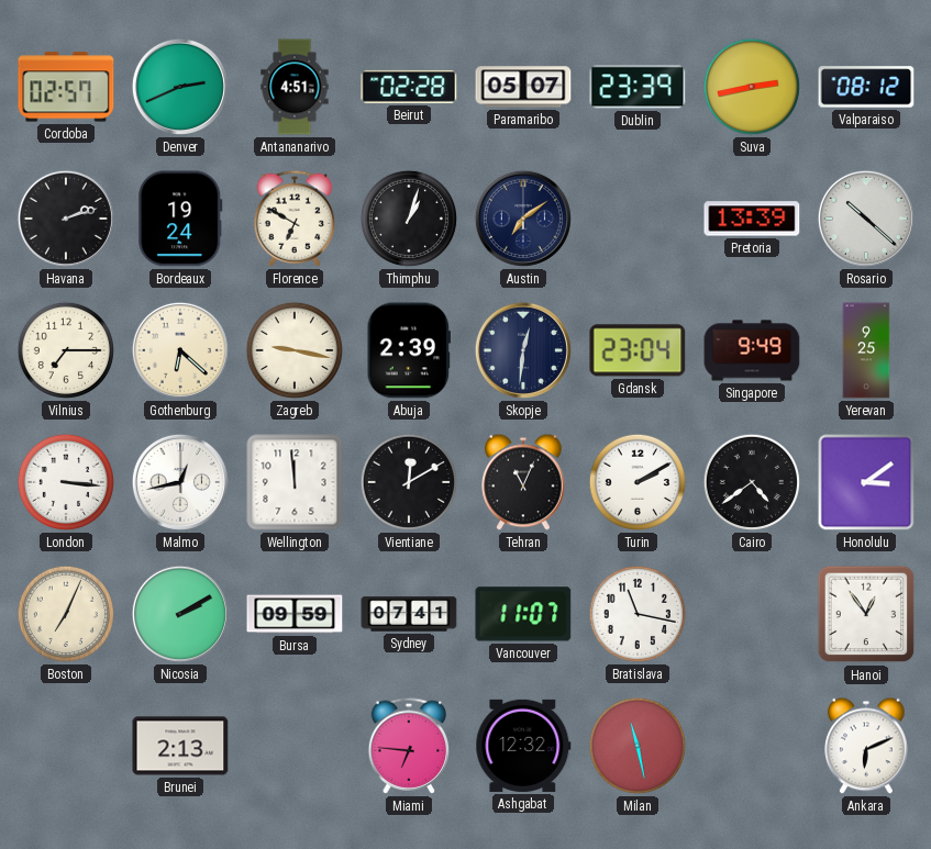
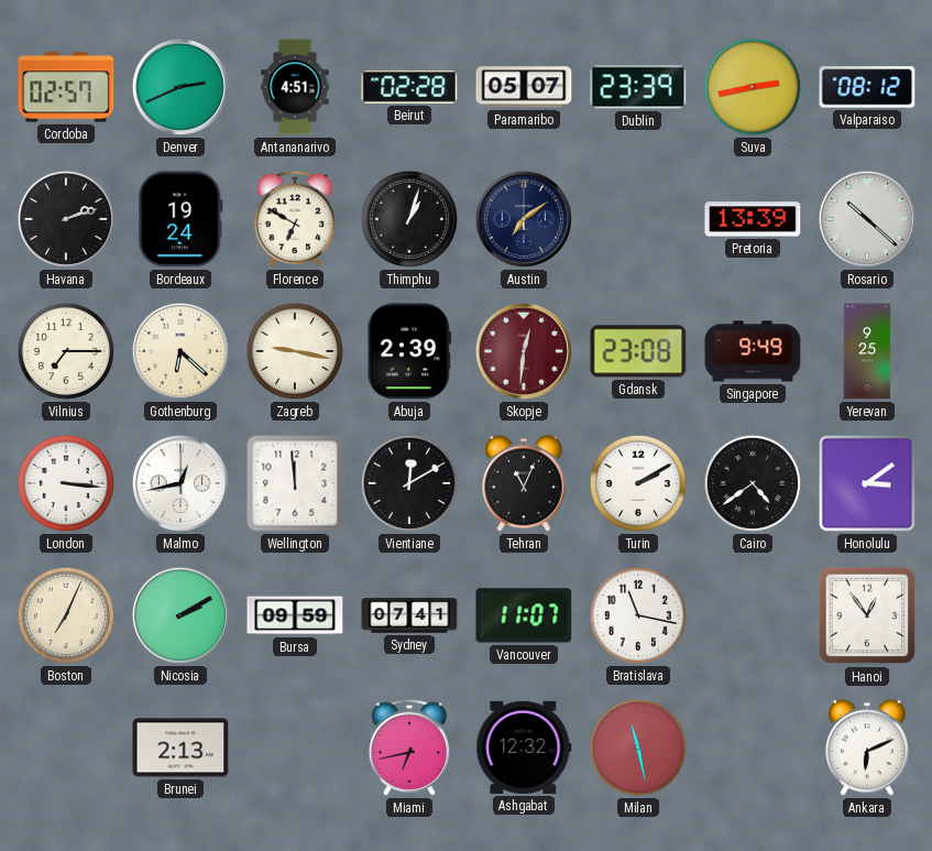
Skopje dial: navy -> burgundy
Gdansk: 23:04 -> 23:08
Miami: 6:46 -> 6:43
